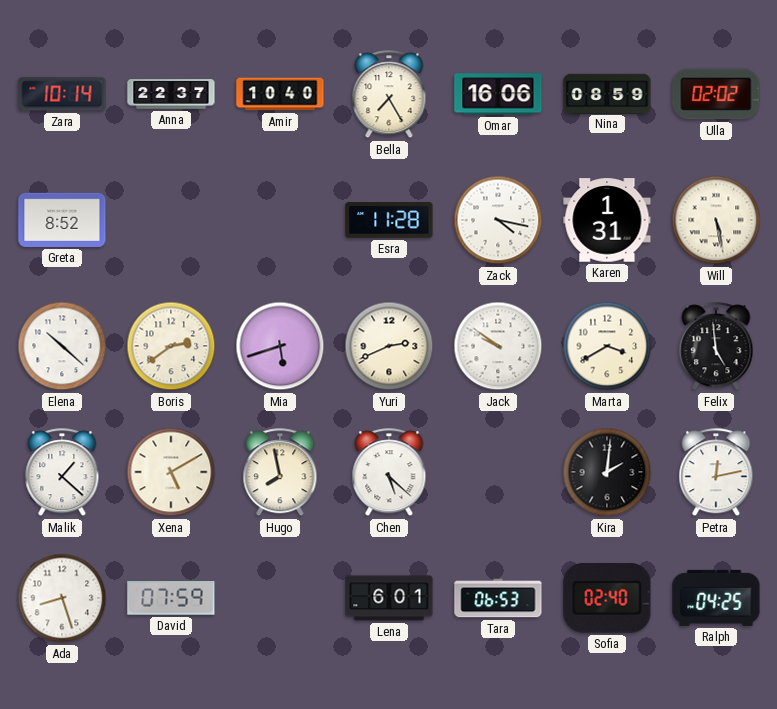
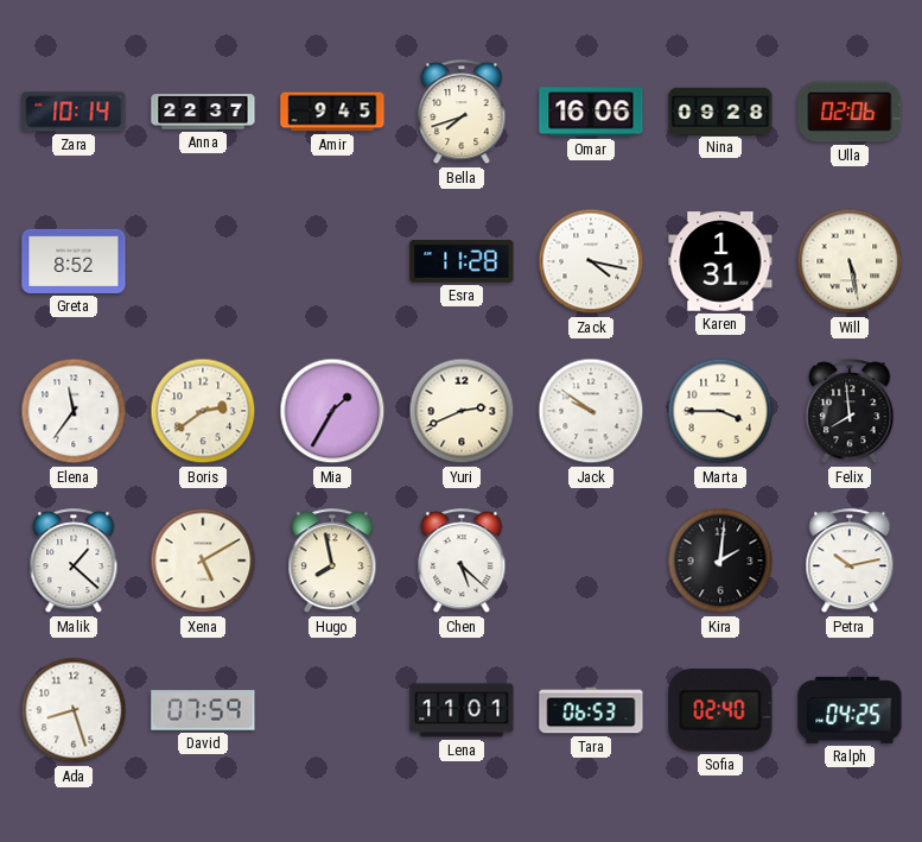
Amir: 10:40 -> 9:45
Bella: 7:25 -> 7:42
Nina: 08:59 -> 09:28
Ulla: 02:02 -> 02:06
Elena: 10:22 -> 11:36
Mia: 5:42 -> 1:35
Marta: 3:40 -> 3:45
Felix: 4:59 -> 7:59
Petra: 12:13 -> 10:13
Lena: 6:01 -> 11:01
